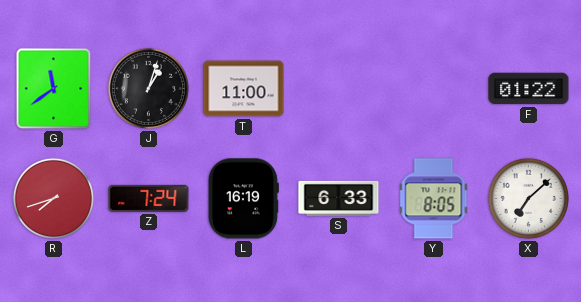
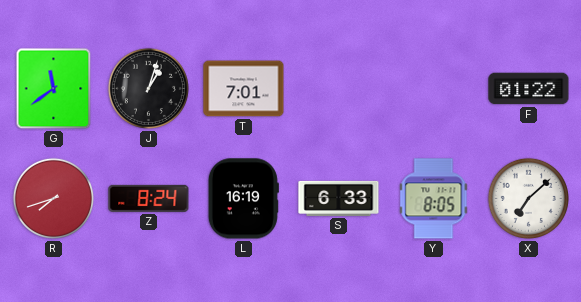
T: 11:00 -> 7:01
Z: 7:24 -> 8:24
